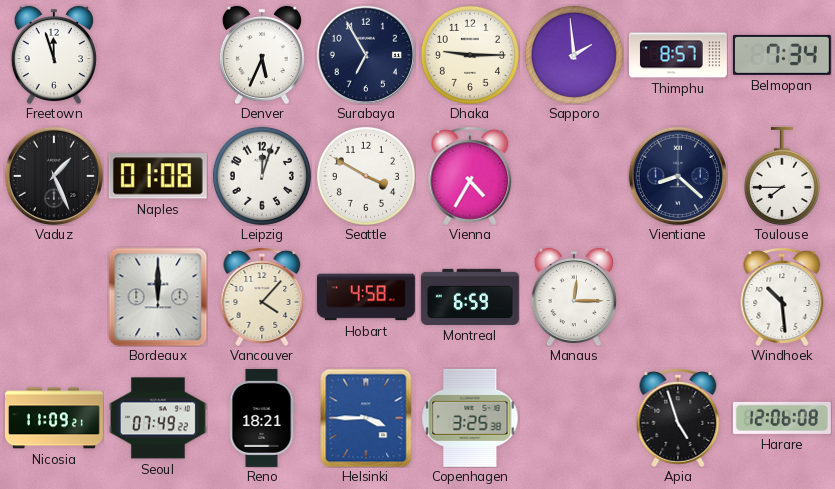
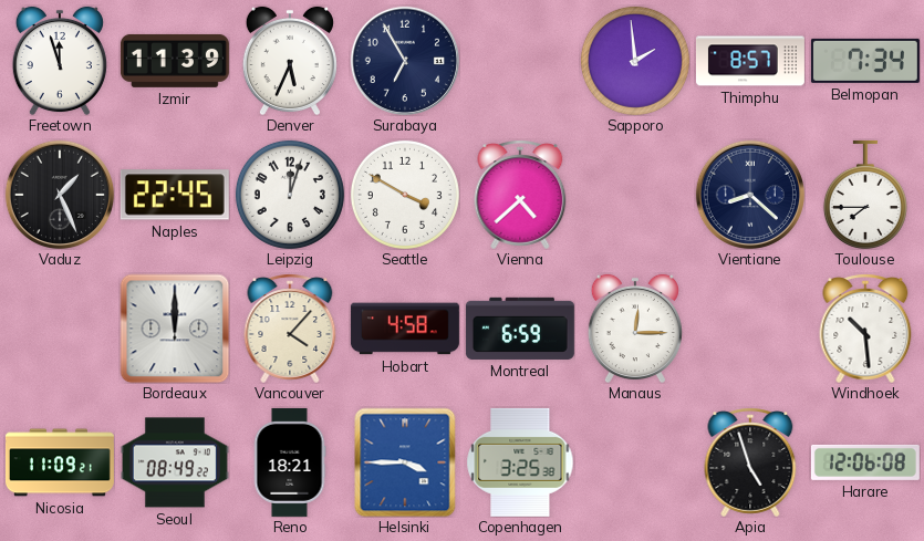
Izmir: none -> 11:39
Dhaka: 9:15 -> none
Naples: 01:08 -> 22:45
Vienna: 4:35 -> 4:38
Seoul: 07:49 -> 08:49
